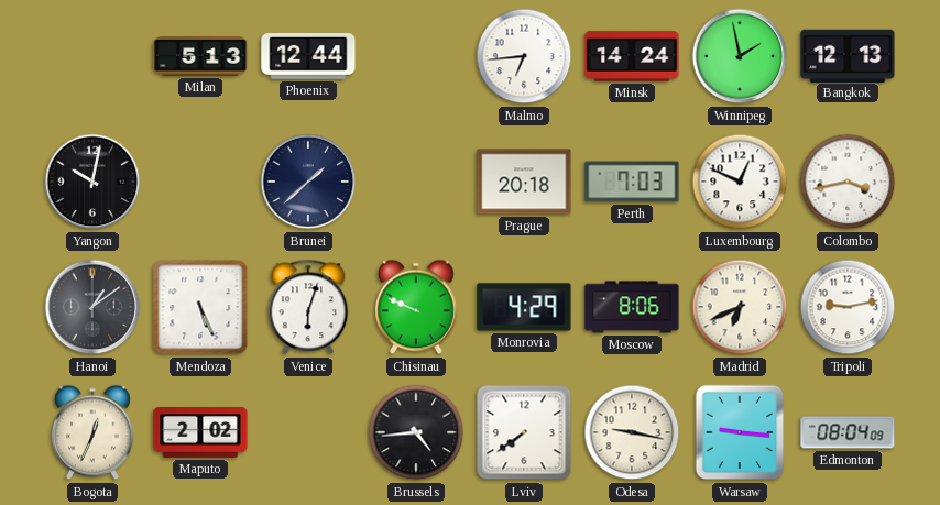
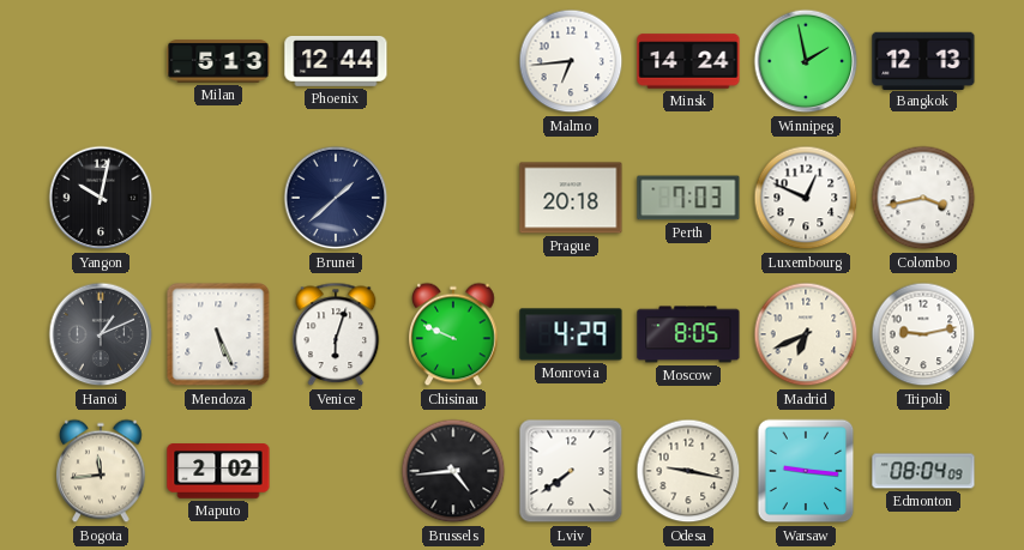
Hanoi: 1:09 -> 1:11
Moscow: 8:06 -> 8:05
Bogota: 12:34 -> 11:44
